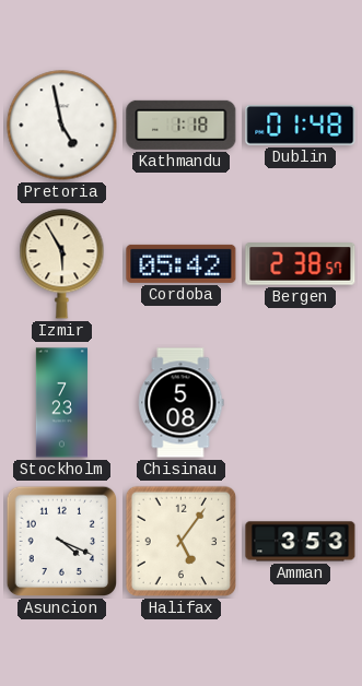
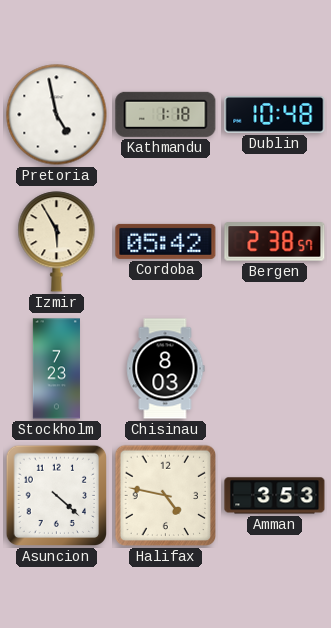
Dublin: 01:48 -> 10:48
Chisinau: 5:08 -> 8:03
Asuncion: 4:19 -> 4:22
Halifax: 5:06 -> 4:47
